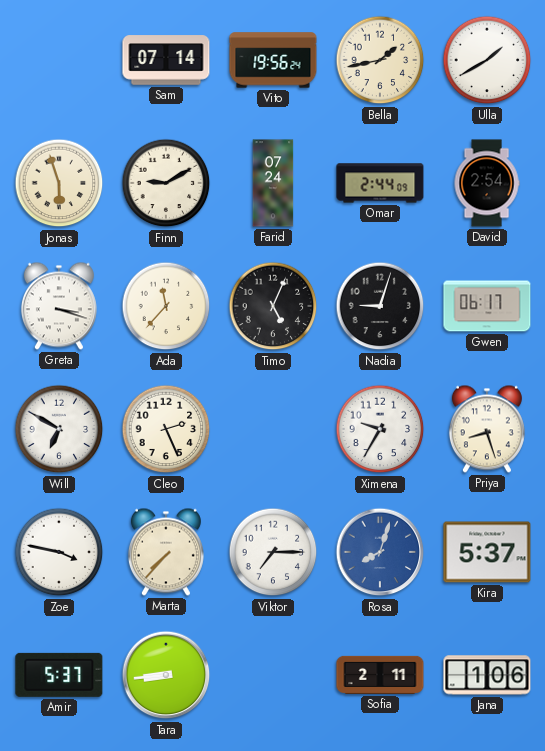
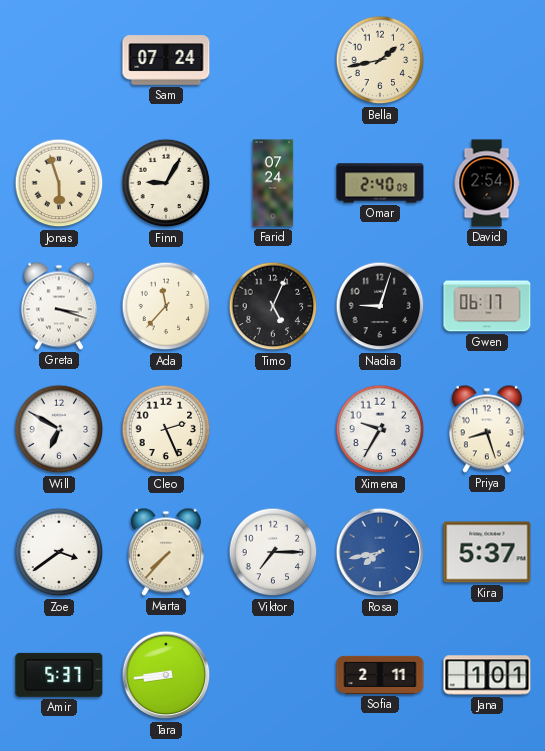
Sam: 07:14 -> 07:24
Vito: 19:56 -> none
Ulla: 1:40 -> none
Finn: 9:10 -> 9:05
Omar: 2:44 -> 2:40
Zoe: 3:47 -> 3:39
Rosa: 8:03 -> 7:43
Jana: 1:06 -> 1:01
